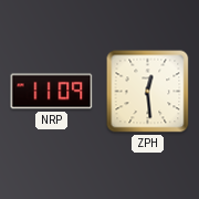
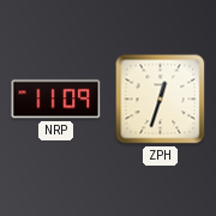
ZPH: 12:29 -> 12:33
